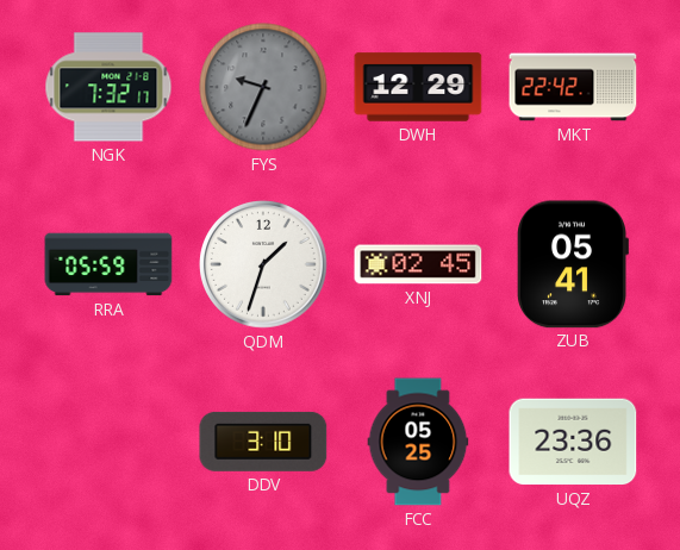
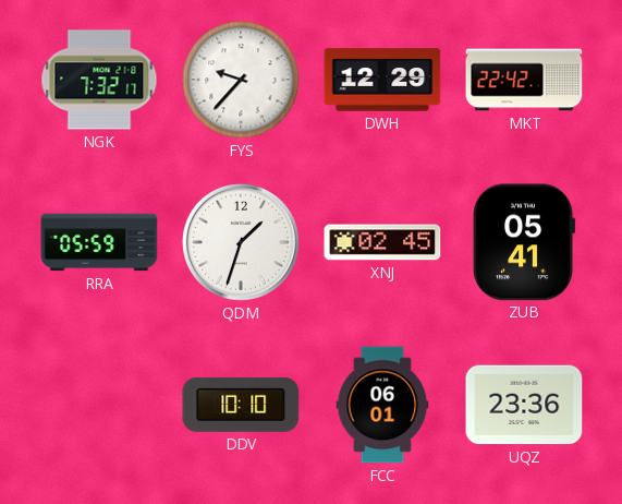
FYS: 9:34 -> 9:37
FYS dial: grey -> white
DDV: 3:10 -> 10:10
FCC: 05:25 -> 06:01
